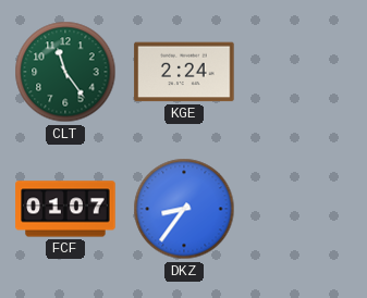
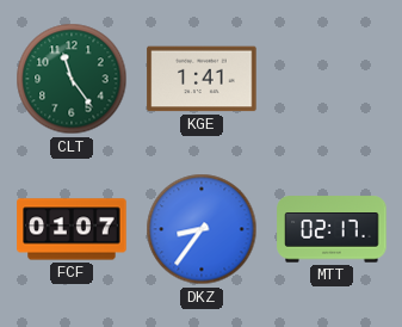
KGE: 2:24 -> 1:41
MTT: none -> 02:17
